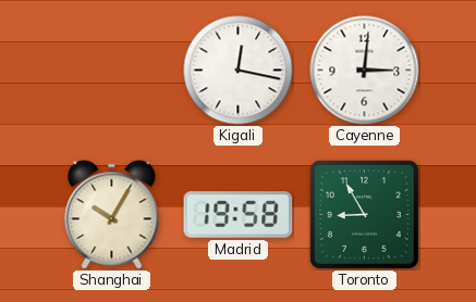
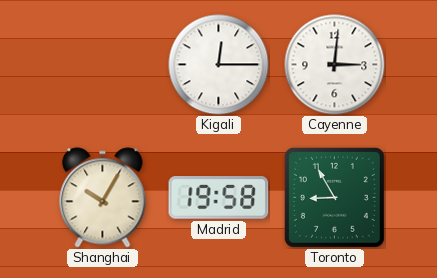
Kigali: 12:17 -> 12:15
